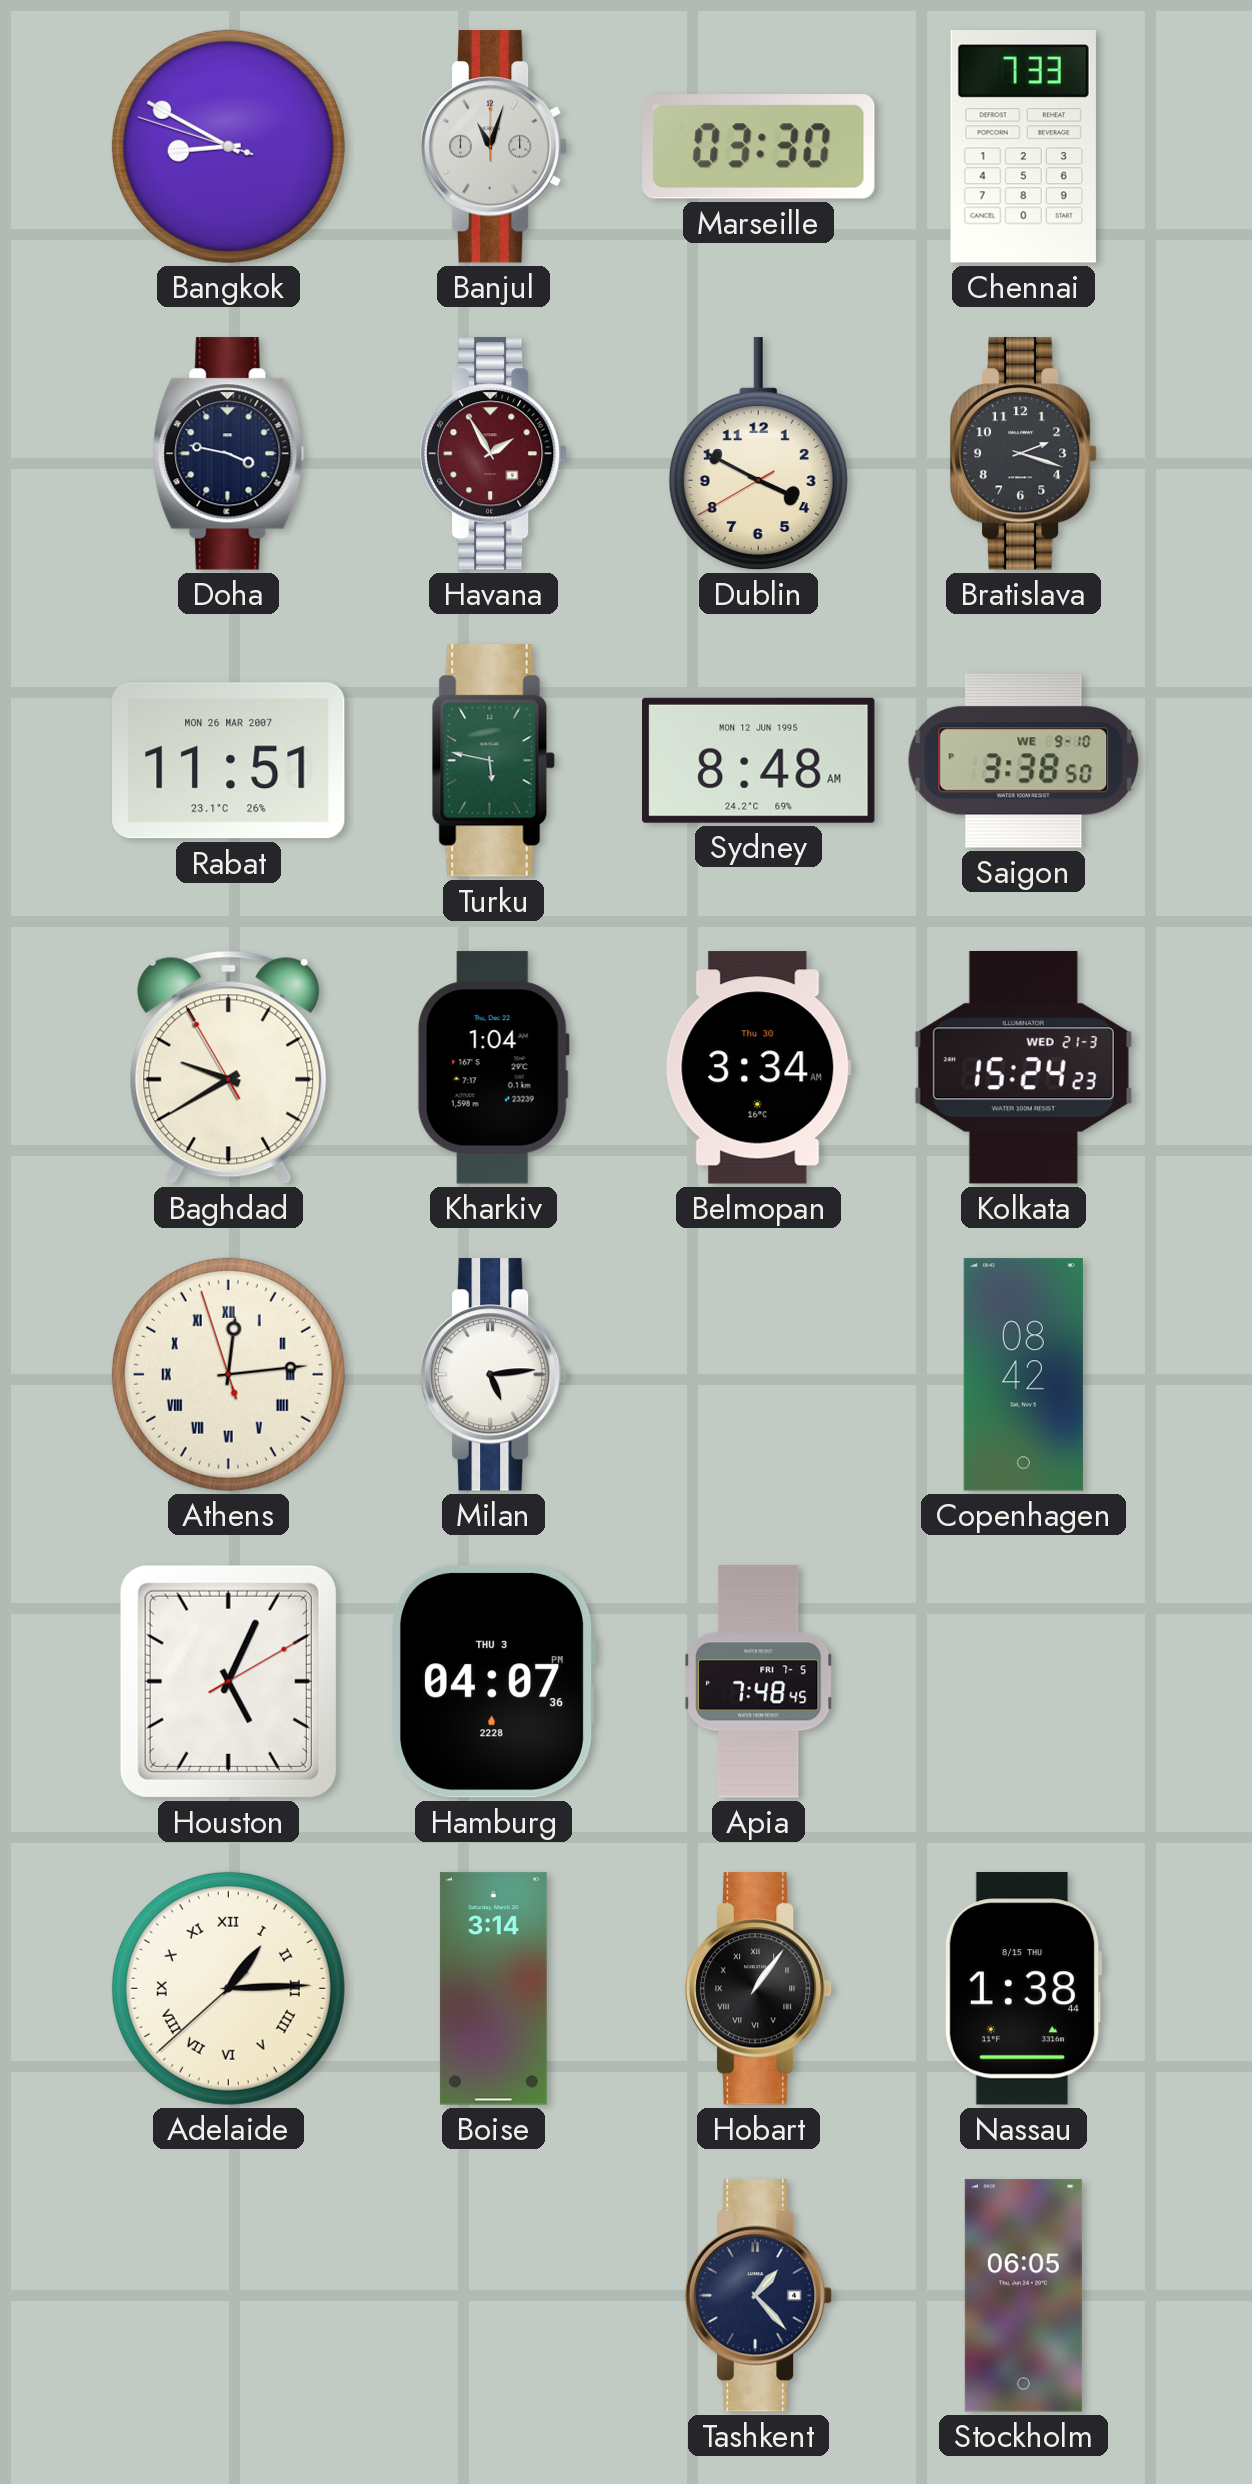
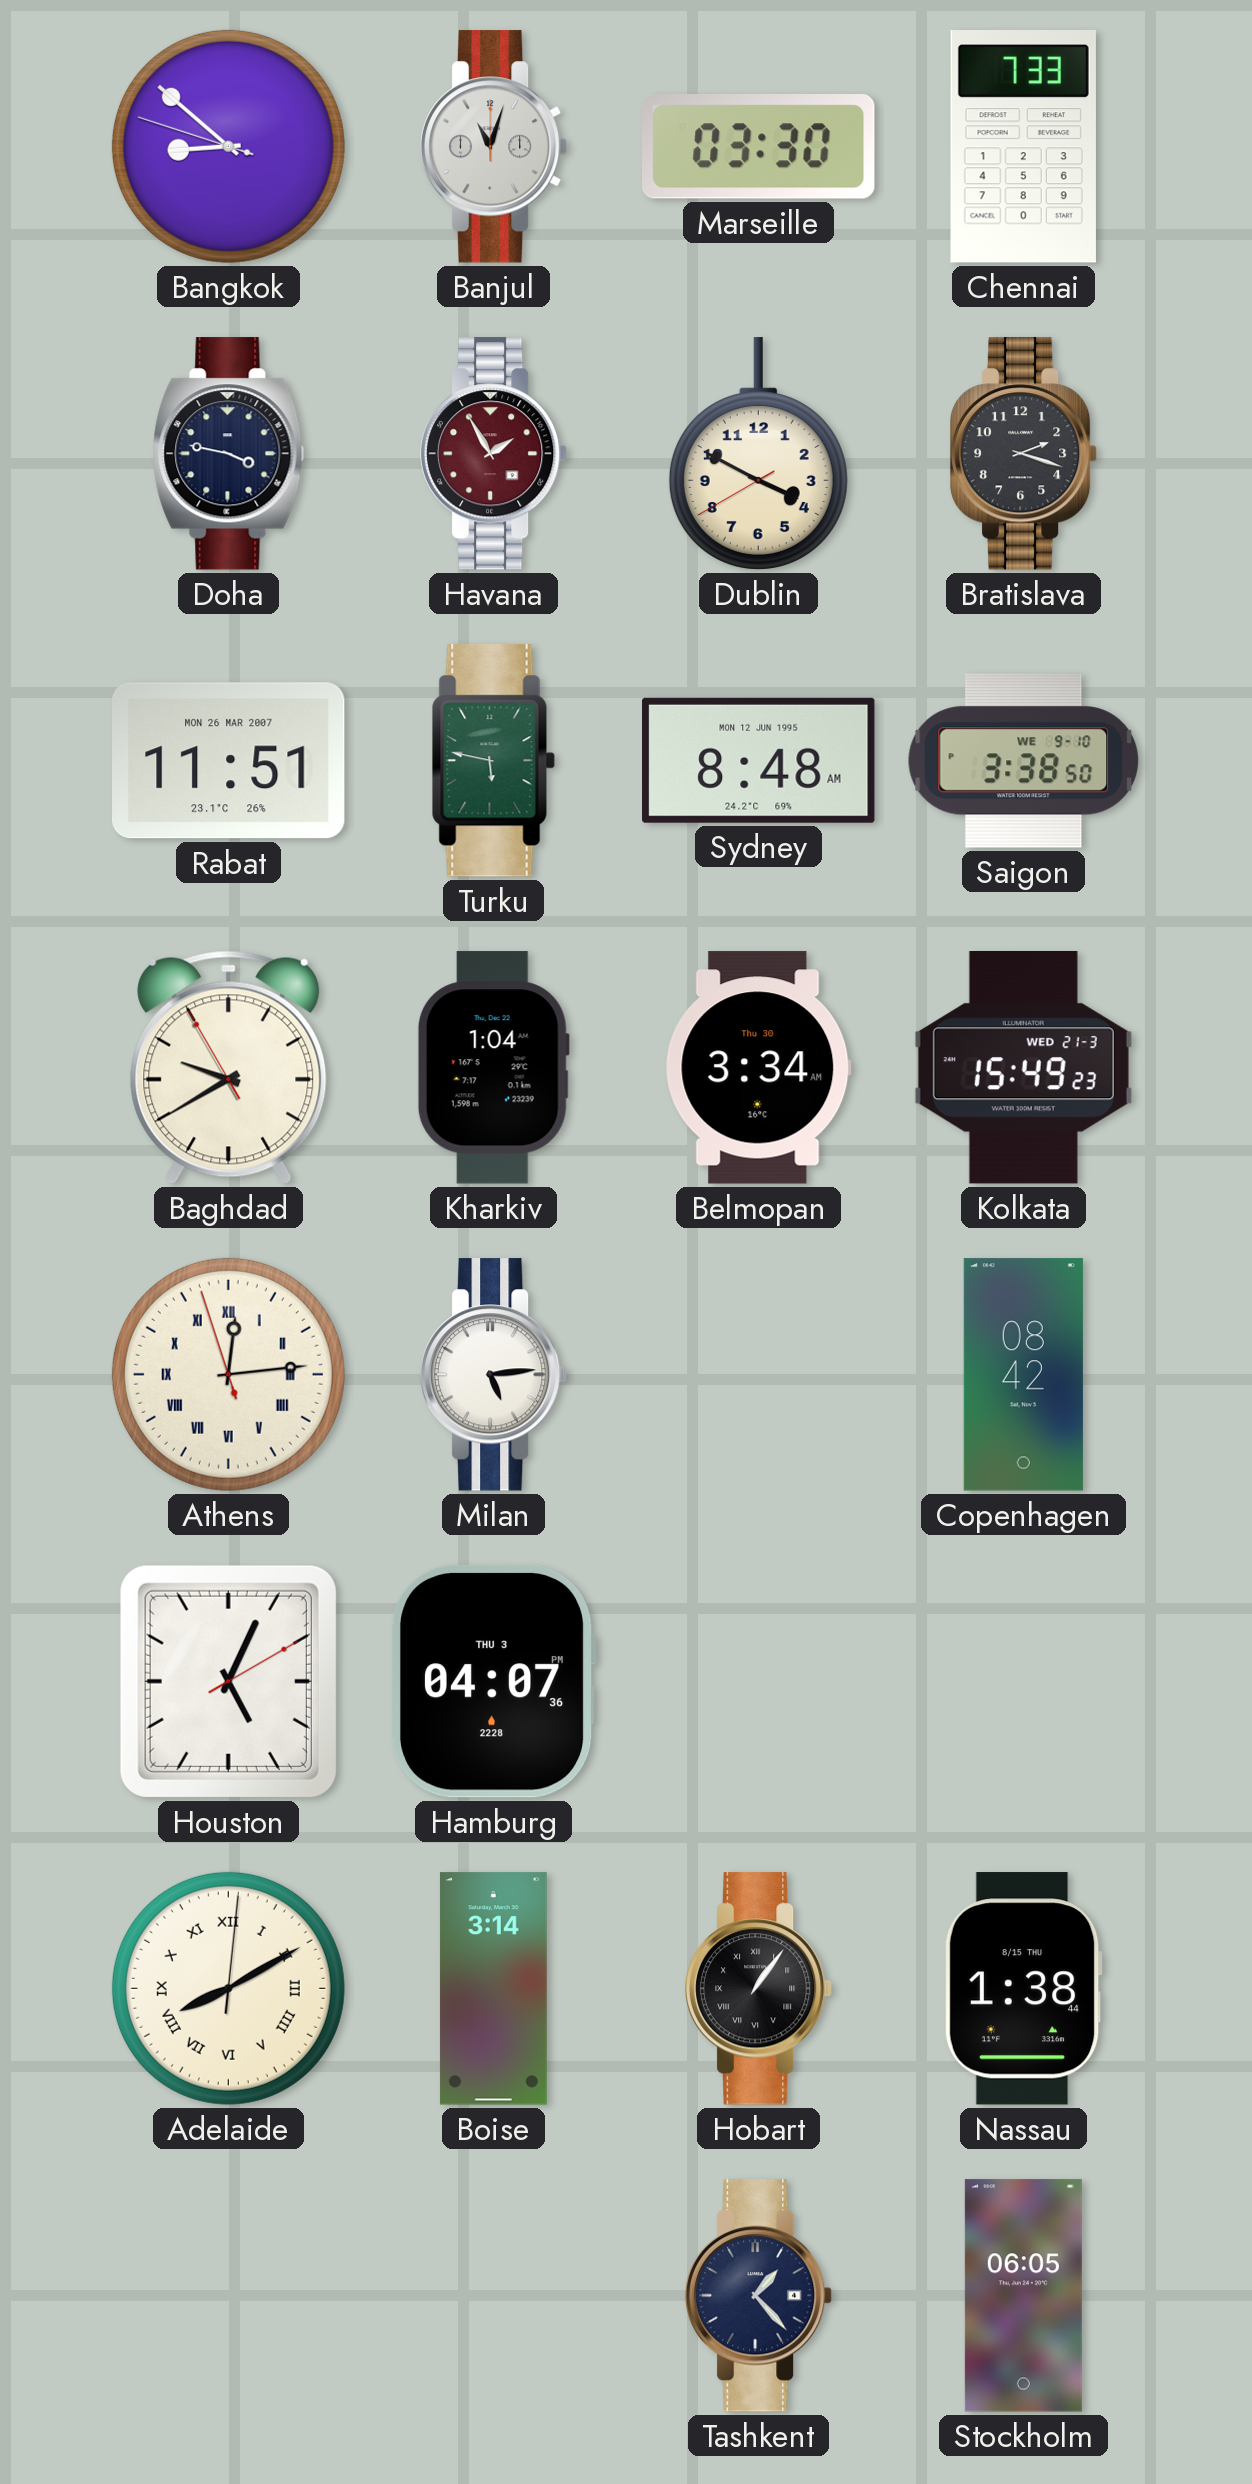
Bangkok: 8:49 -> 8:51
Kolkata: 15:24 -> 15:49
Apia: 7:48 -> none
Adelaide: 1:14 -> 8:10
